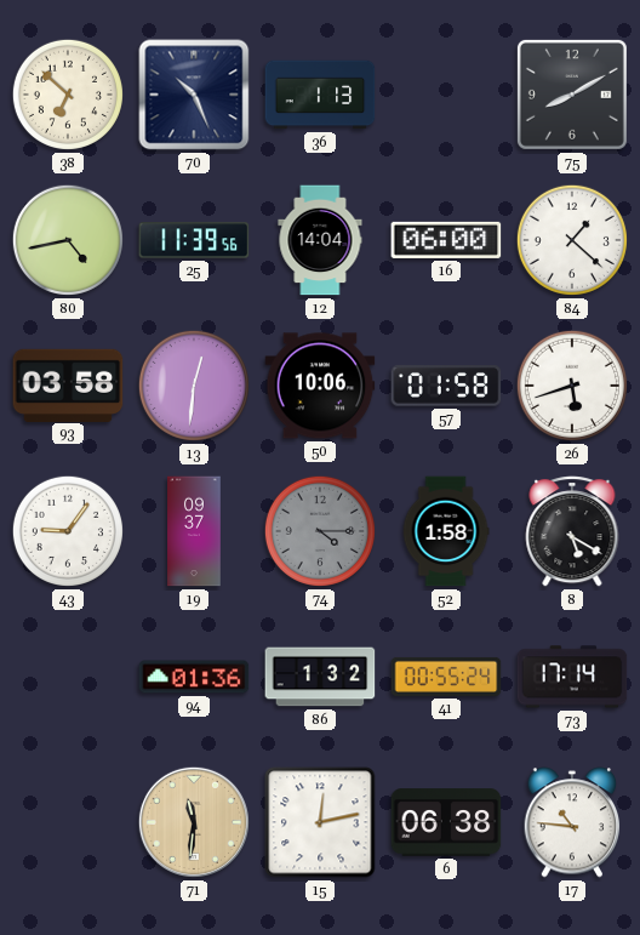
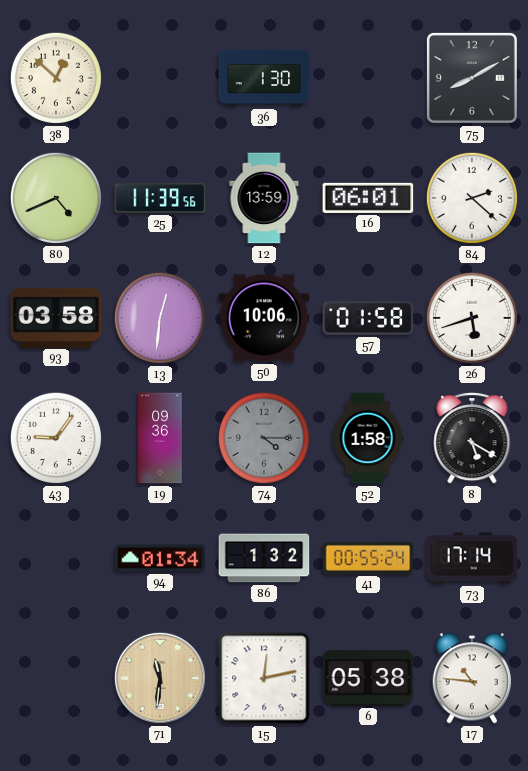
38: 6:52 -> 12:52
70: 10:26 -> none
36: 1:13 -> 1:30
80: 4:43 -> 4:41
12: 14:04 -> 13:59
16: 06:00 -> 06:01
84: 1:22 -> 2:22
19: 09:37 -> 09:36
94: 01:36 -> 01:34
6: 06:38 -> 05:38
